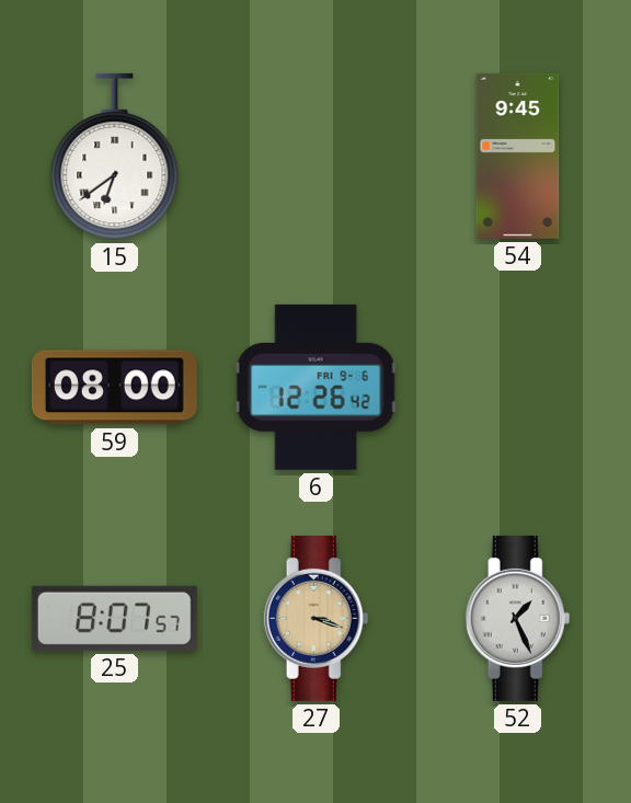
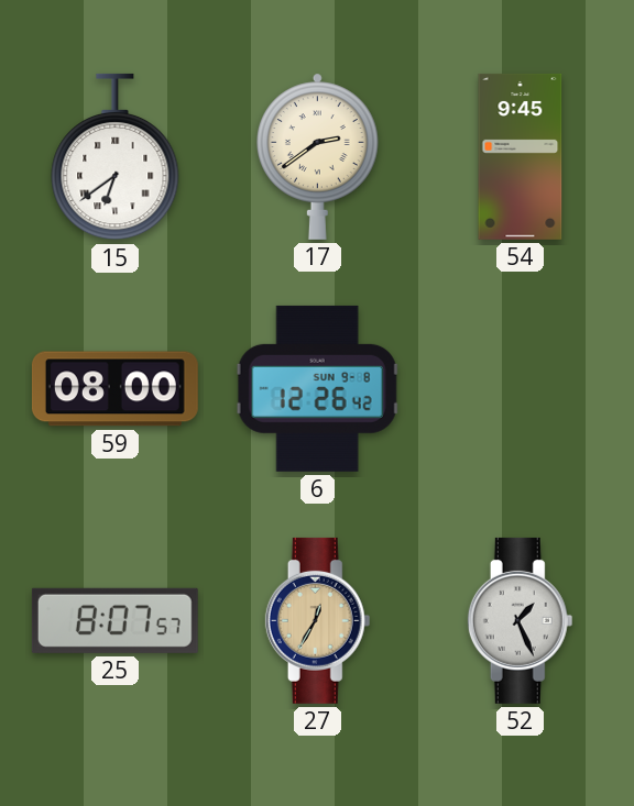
17: none -> 2:39
6 date: FRI 9-6 -> SUN 9-8
27: 3:18 -> 12:35
